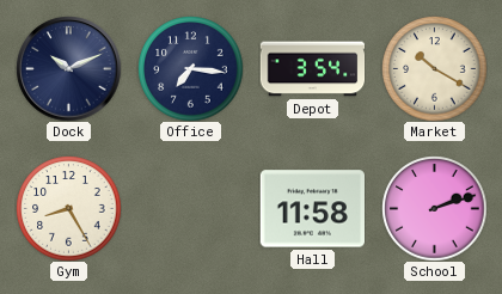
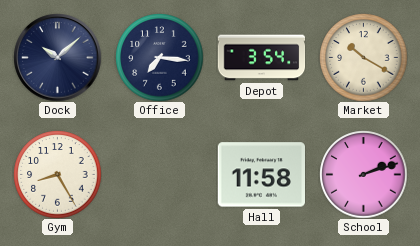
Dock: 10:11 -> 10:08
